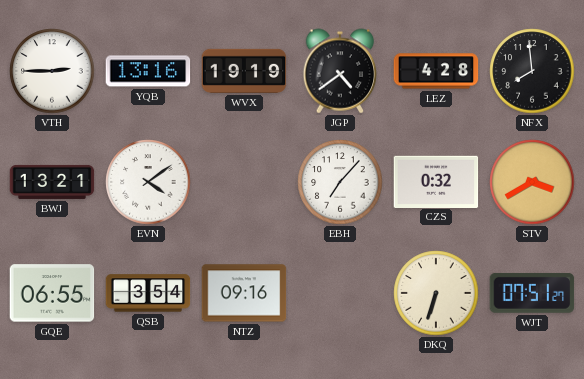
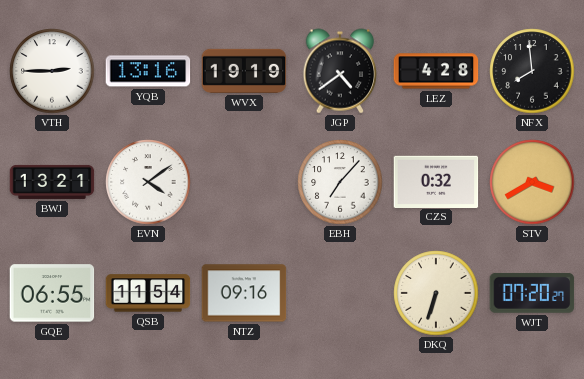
QSB: 3:54 -> 11:54
WJT: 07:51 -> 07:20
